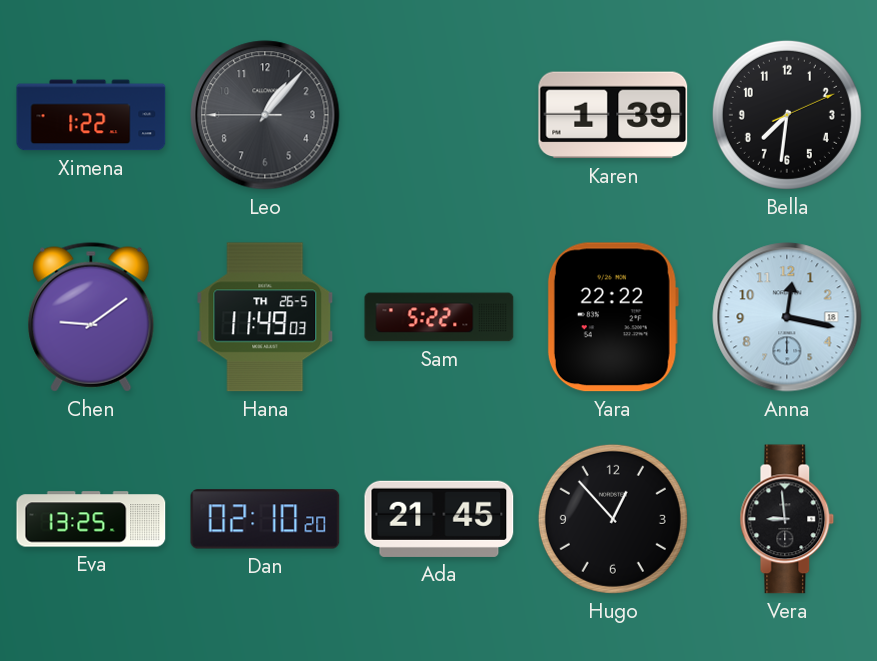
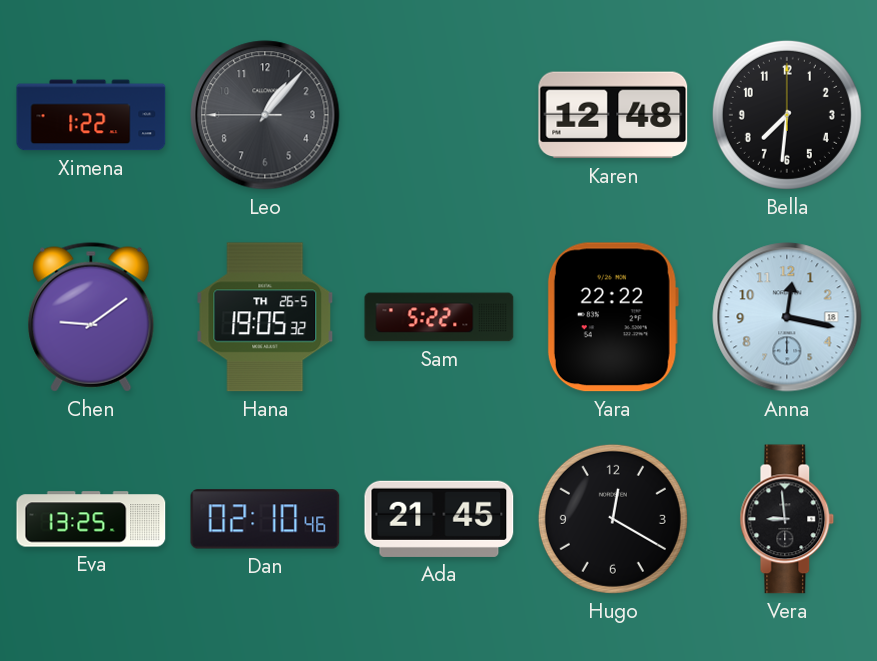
Karen: 1:39 -> 12:48
Bella: 7:31:11 -> 7:31:00
Hana: 11:49 -> 19:05
Dan: 02:10:20 -> 02:10:46
Hugo: 12:53 -> 12:20
